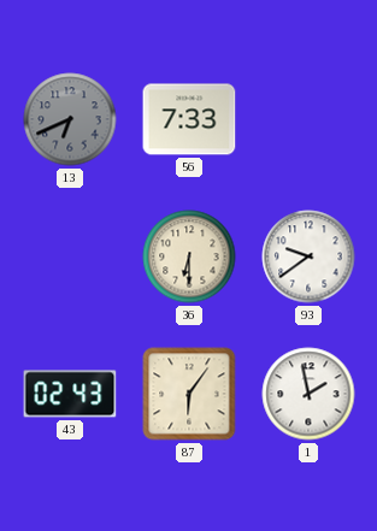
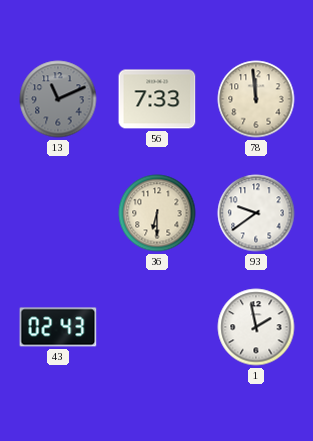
13: 6:41 -> 11:11
78: none -> 11:59
87: 6:06 -> none
